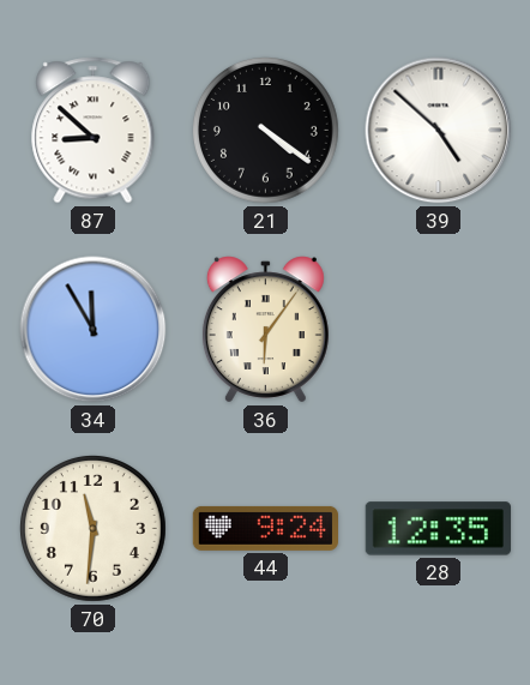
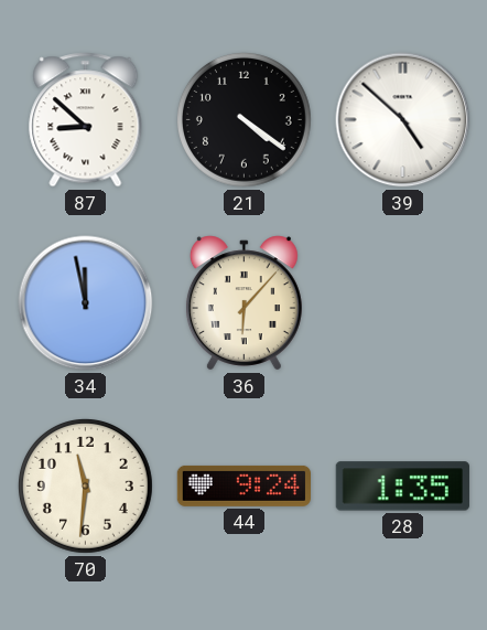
34: 11:55 -> 11:58
36: 6:06 -> 6:07
28: 12:35 -> 1:35
